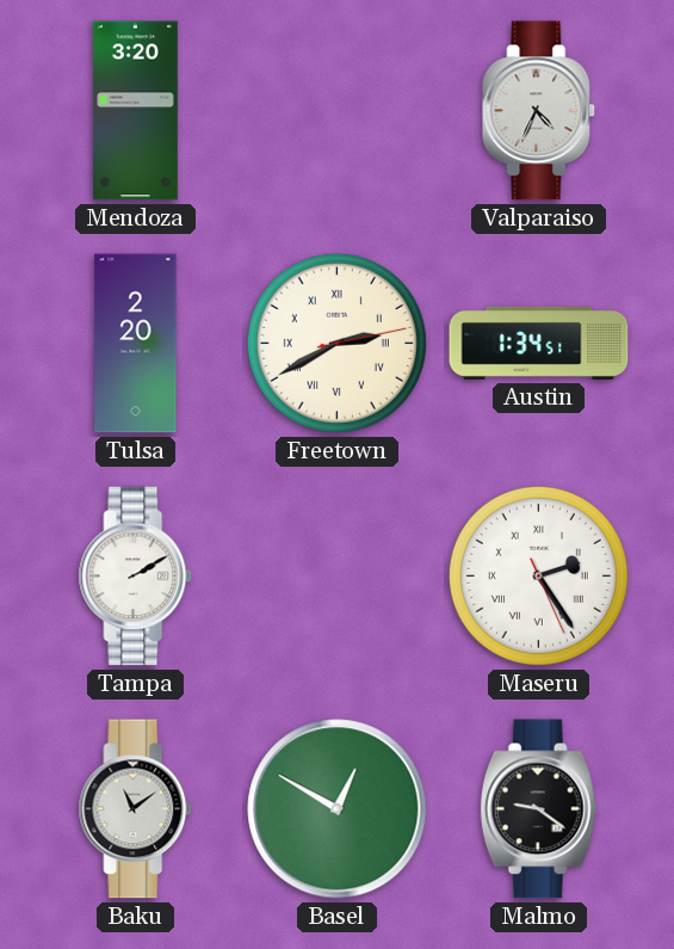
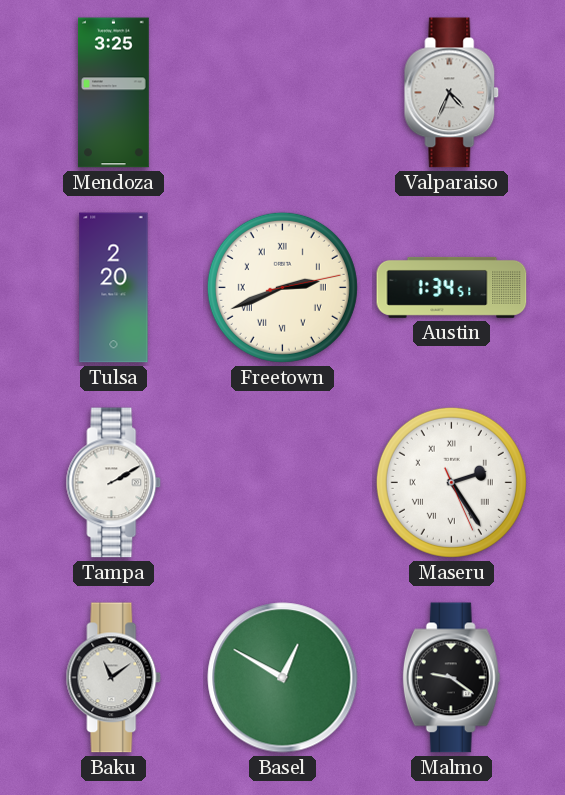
Mendoza: 3:20 -> 3:25
Freetown: 2:40 -> 2:41
